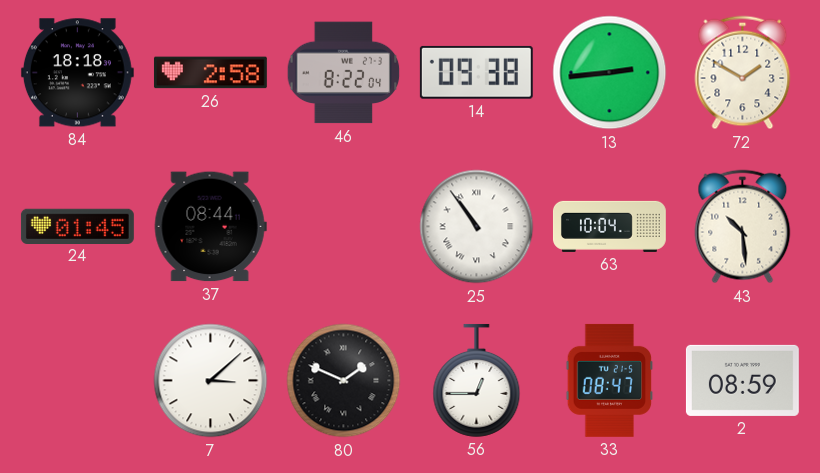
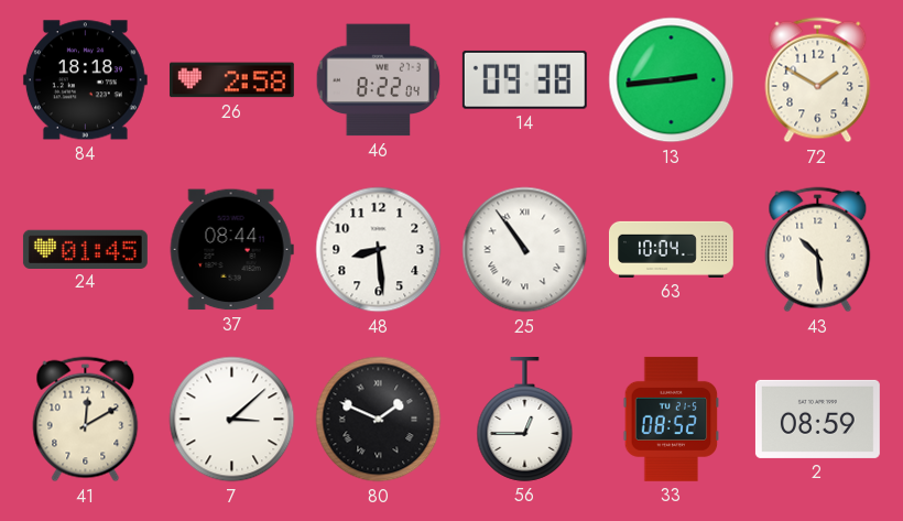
48: none -> 8:29
41: none -> 12:10
33: 08:47 -> 08:52
